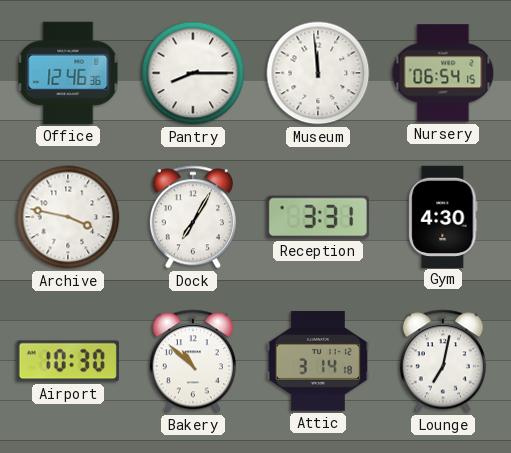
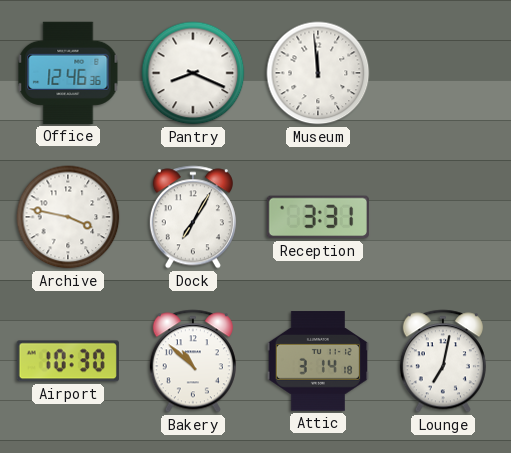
Pantry: 8:15 -> 8:19
Nursery: 06:54 -> none
Gym: 4:30 -> none
